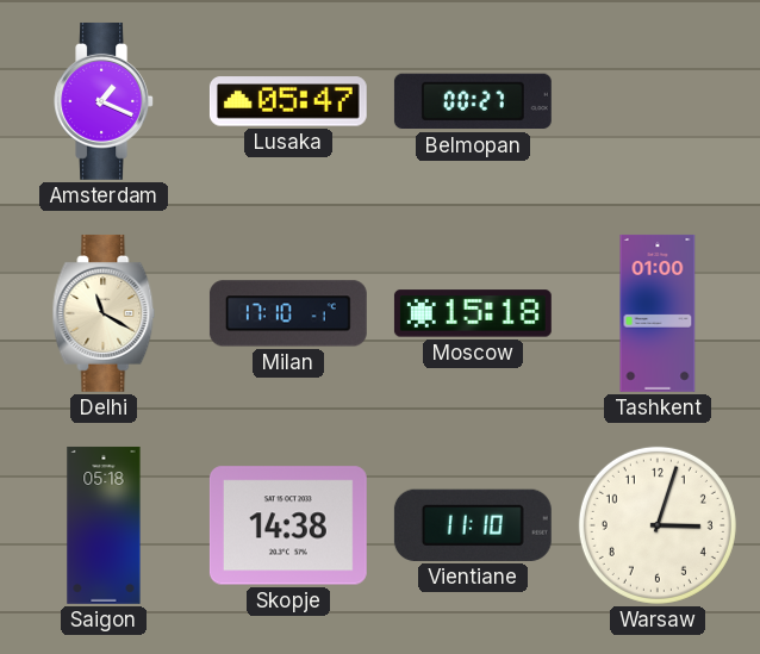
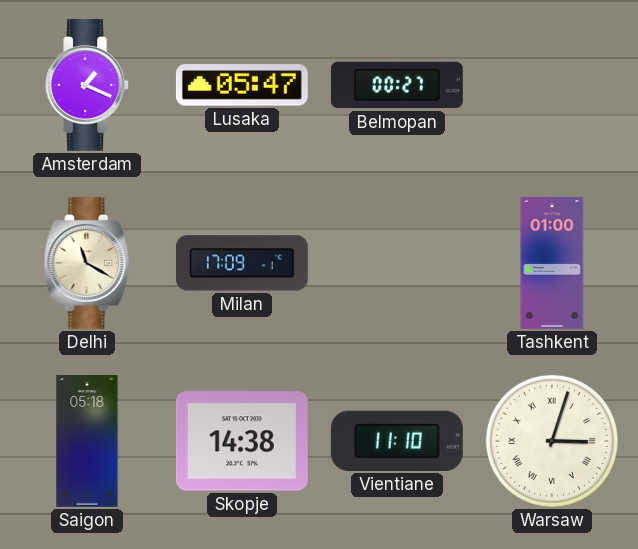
Milan: 17:10 -> 17:09
Moscow: 15:18 -> none
Warsaw numerals: Arabic -> Roman
